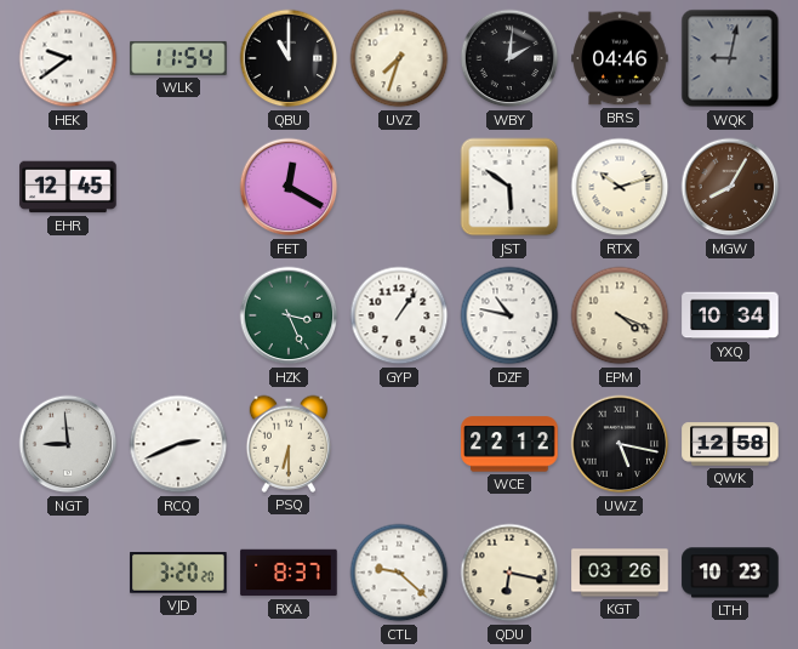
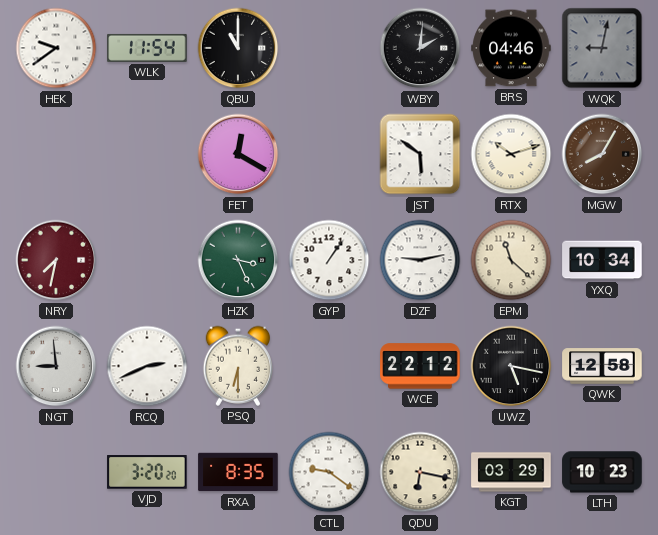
UVZ: 7:33 -> none
EHR: 12:45 -> none
NRY: none -> 7:32
DZF: 10:47 -> 9:13
EPM: 4:19 -> 11:22
RXA: 8:37 -> 8:35
CTL: 9:22 -> 9:21
KGT: 03:26 -> 03:29
